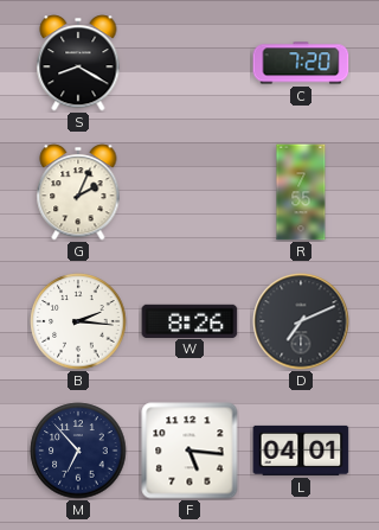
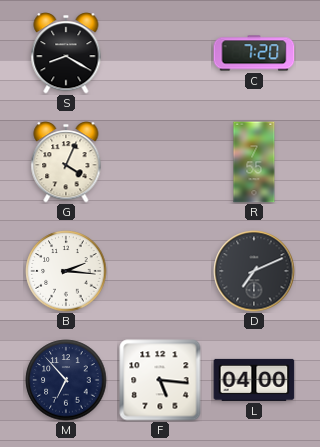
G: 2:04 -> 4:04
W: 8:26 -> none
L: 04:01 -> 04:00
